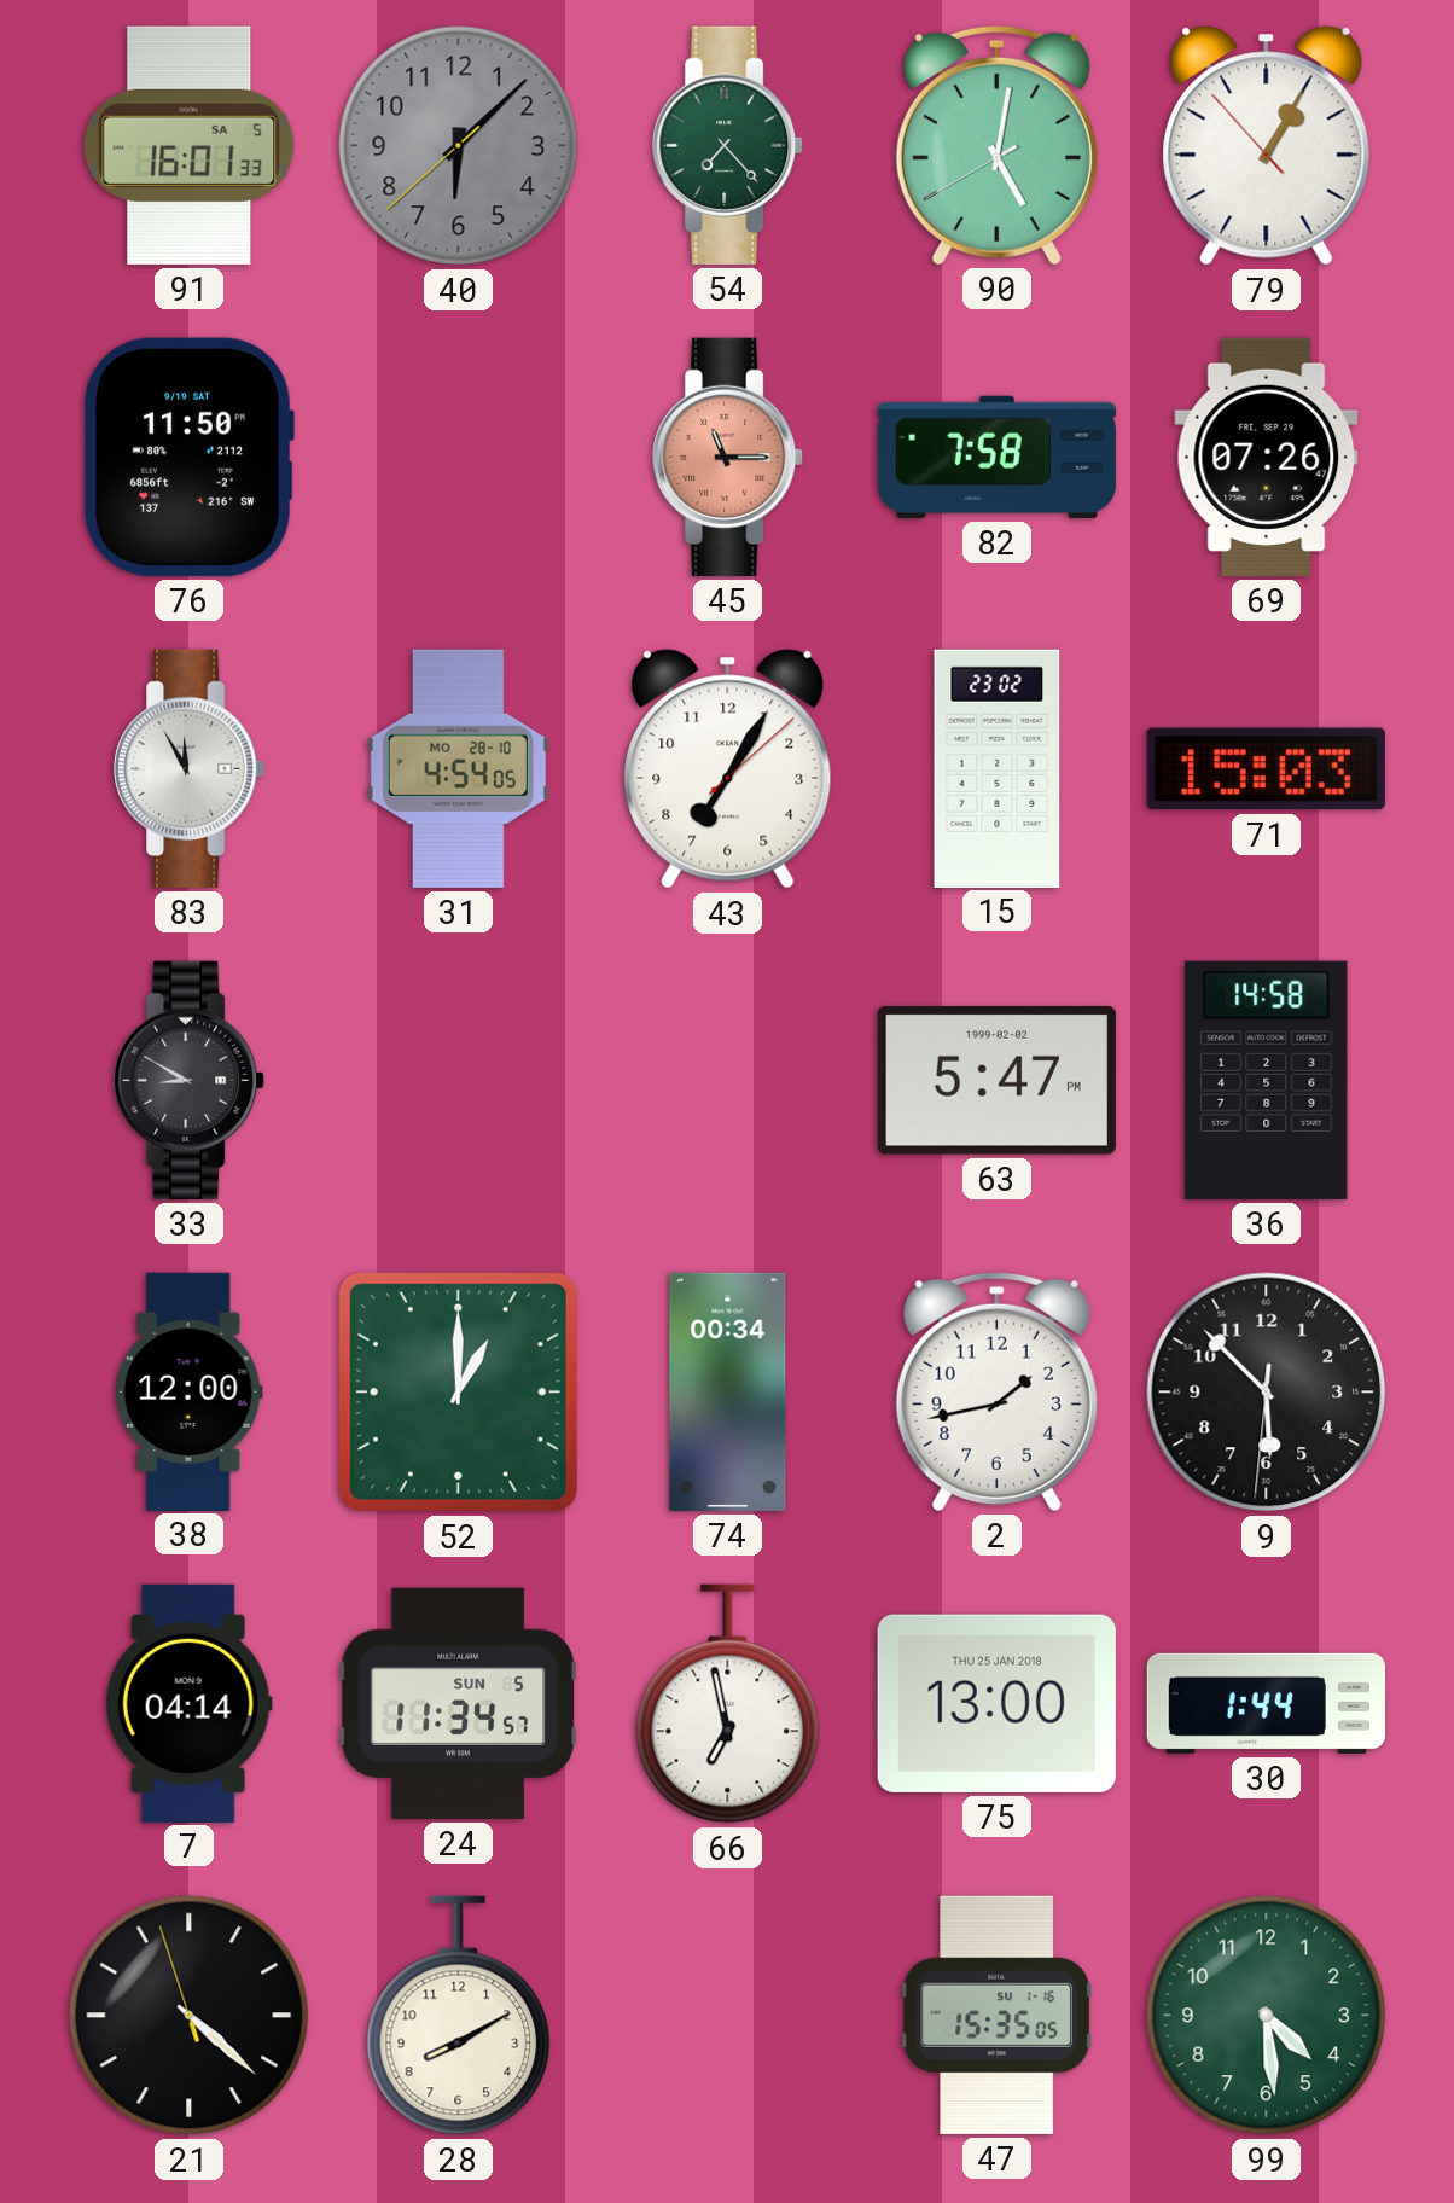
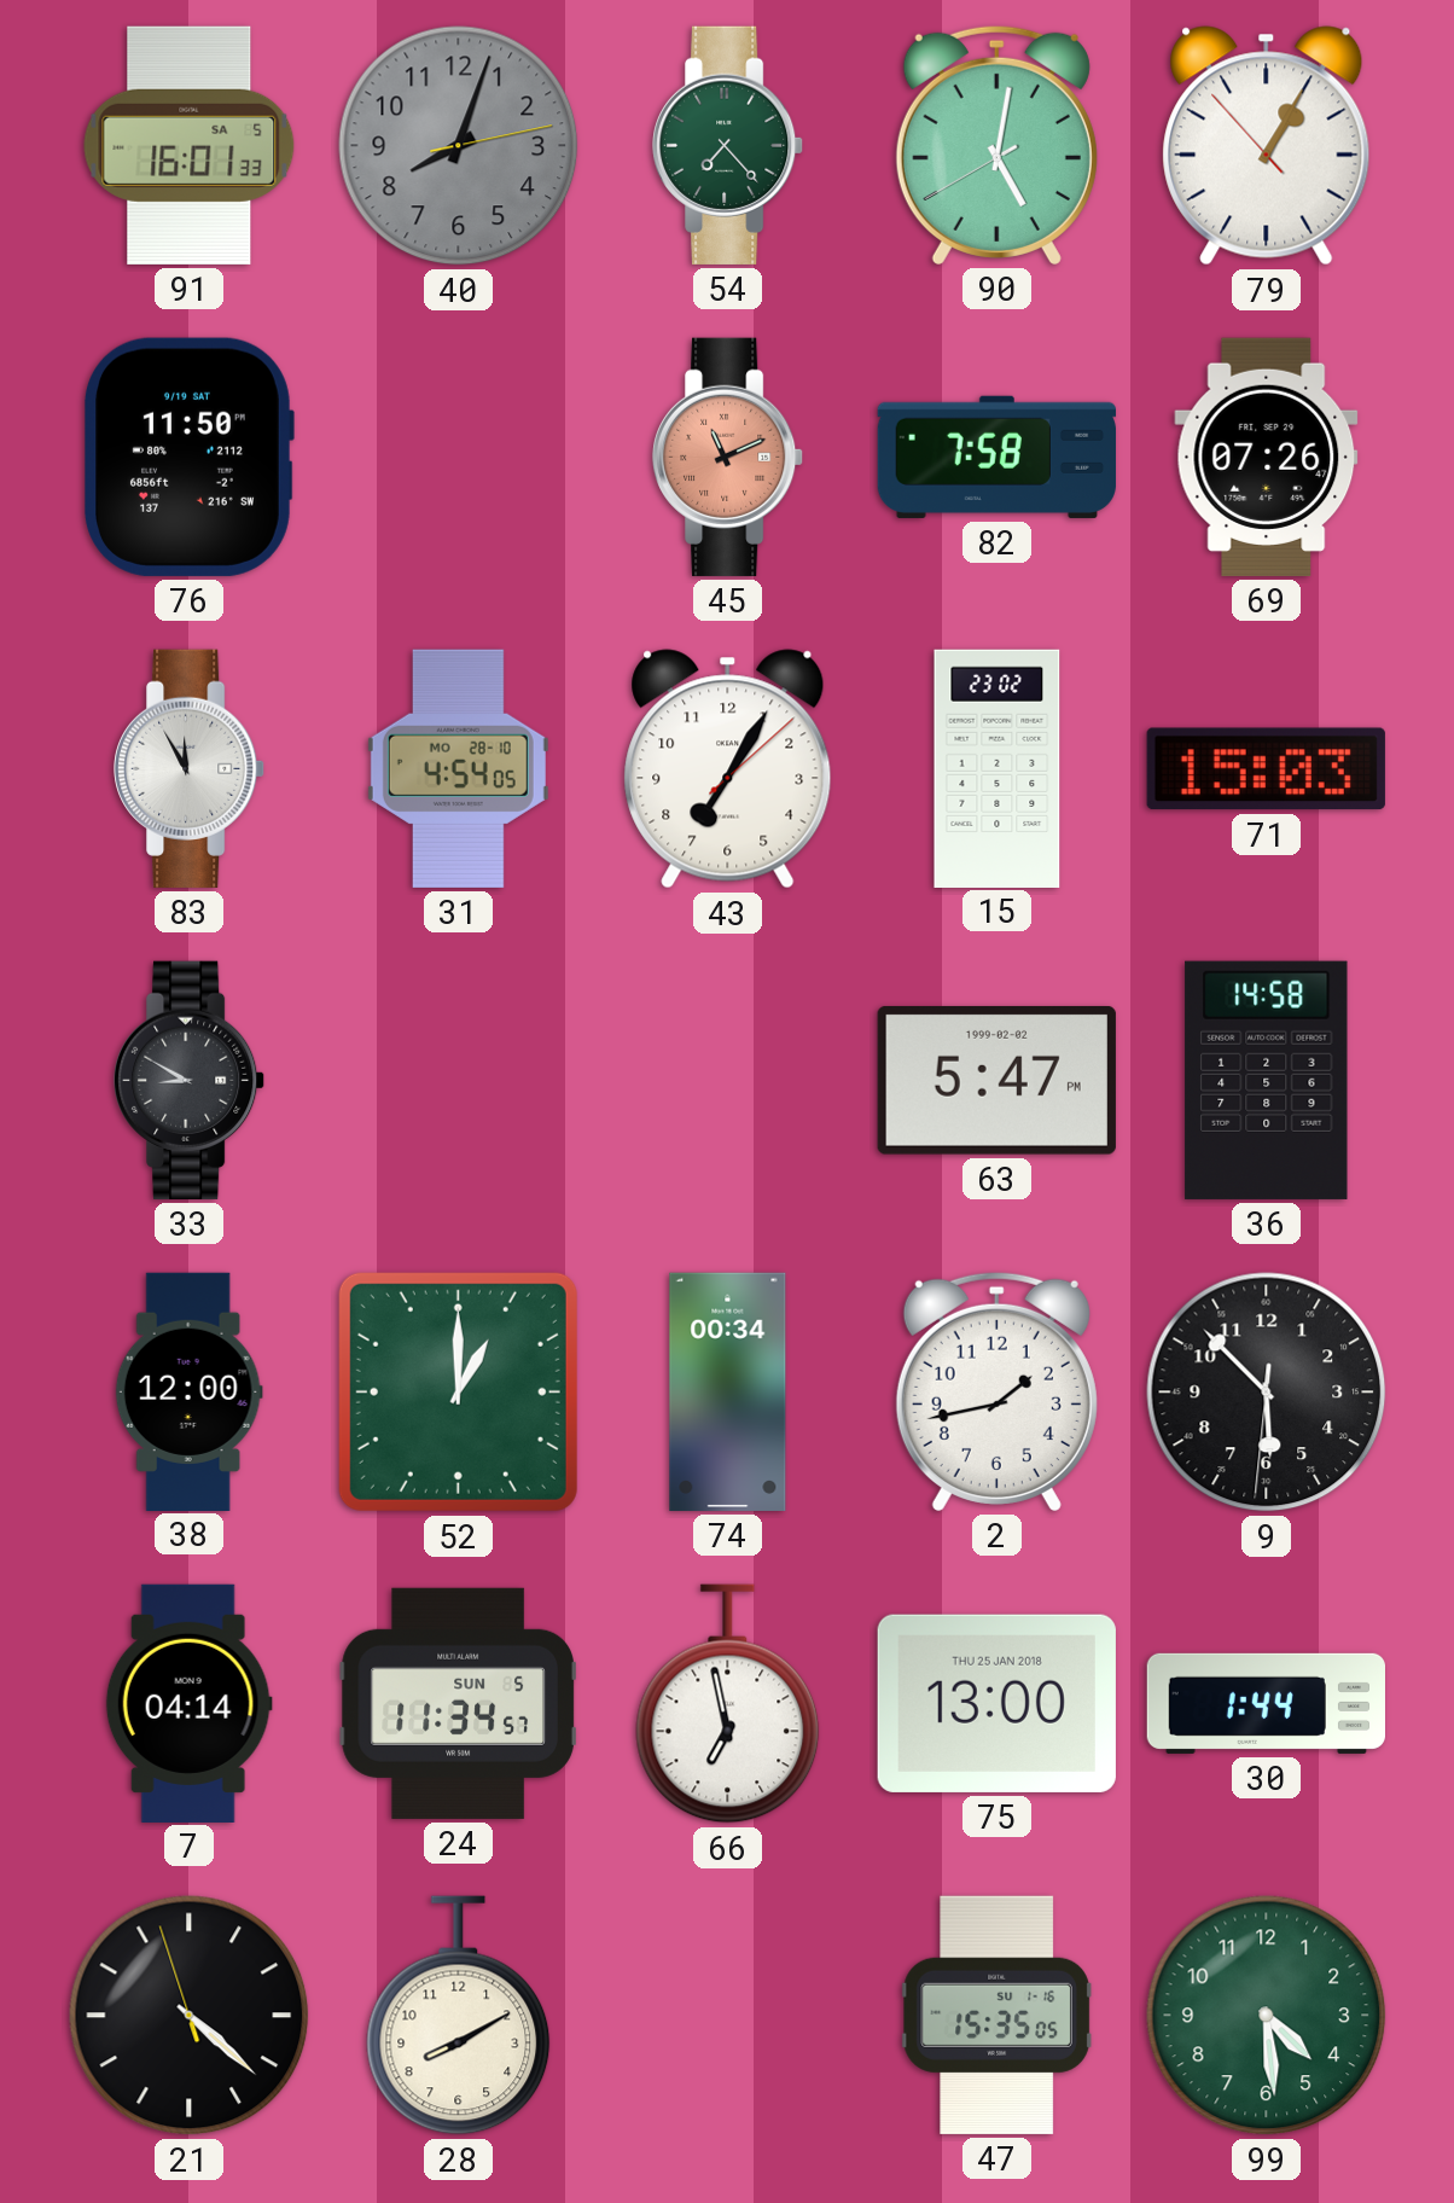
40: 6:07 -> 8:03
45: 11:15 -> 11:11
